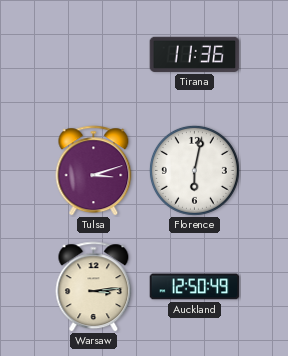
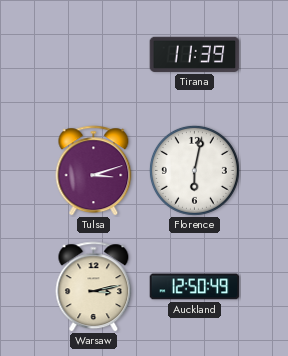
Tirana: 11:36 -> 11:39
Warsaw: 3:14 -> 3:13
